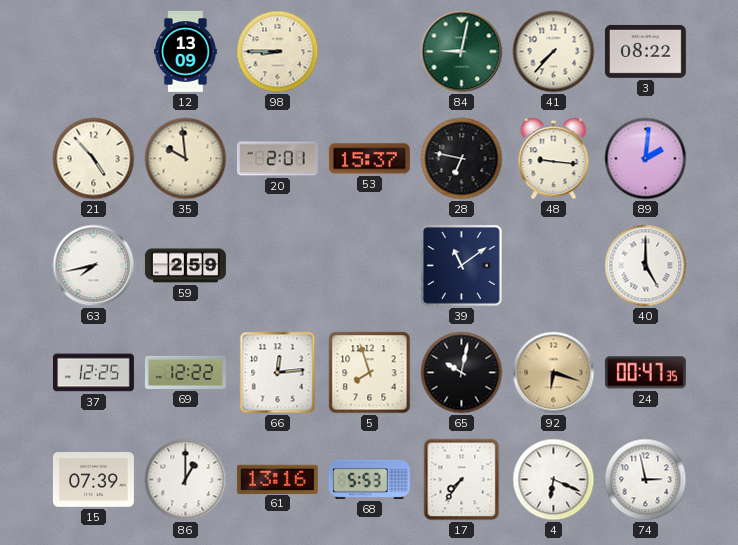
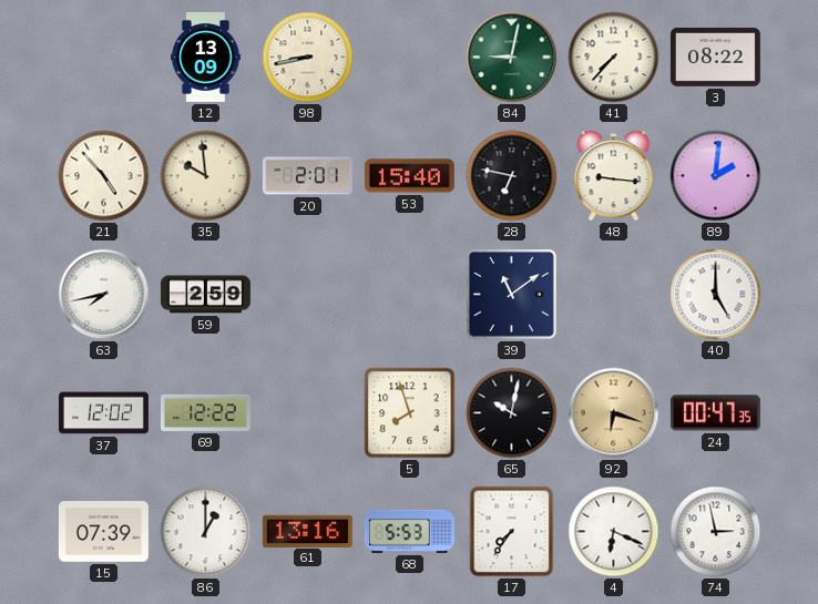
98: 8:45 -> 8:43
53: 15:37 -> 15:40
37: 12:25 -> 12:02
66: 12:14 -> none
